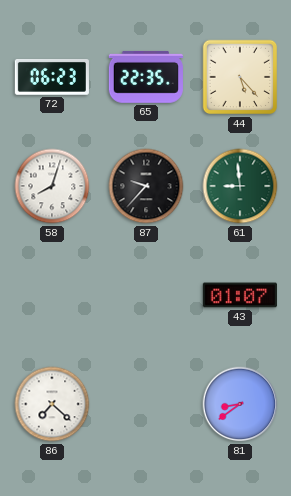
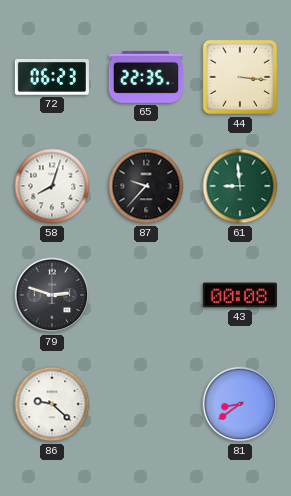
44: 5:23 -> 3:16
79: none -> 2:48
43: 01:07 -> 00:08
86: 7:22 -> 9:22
